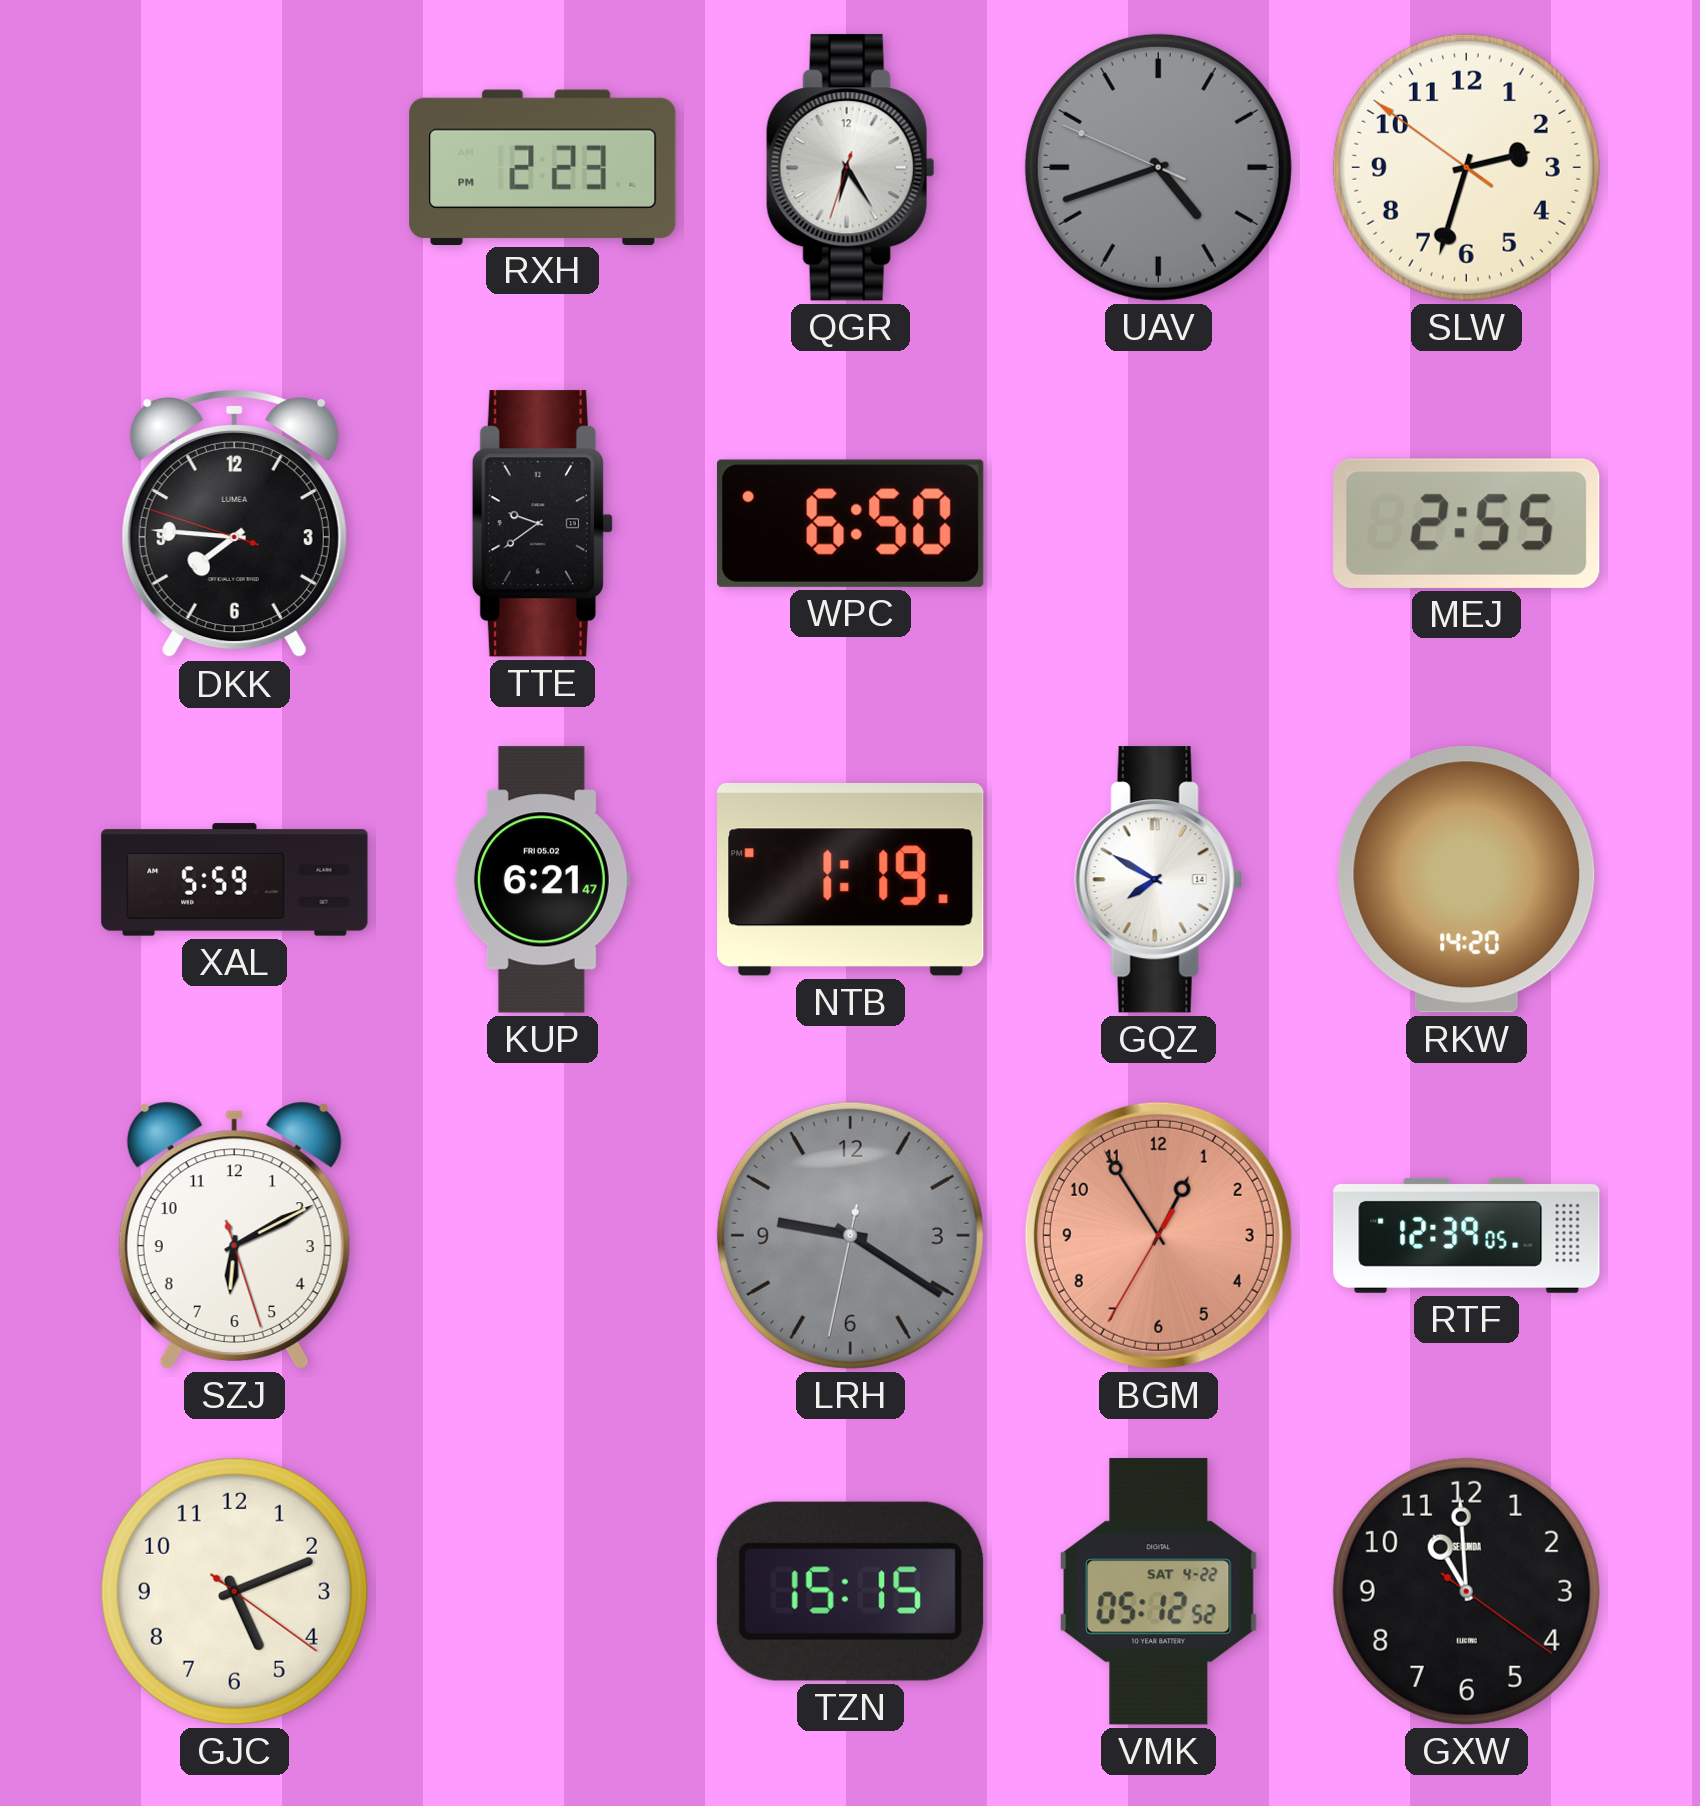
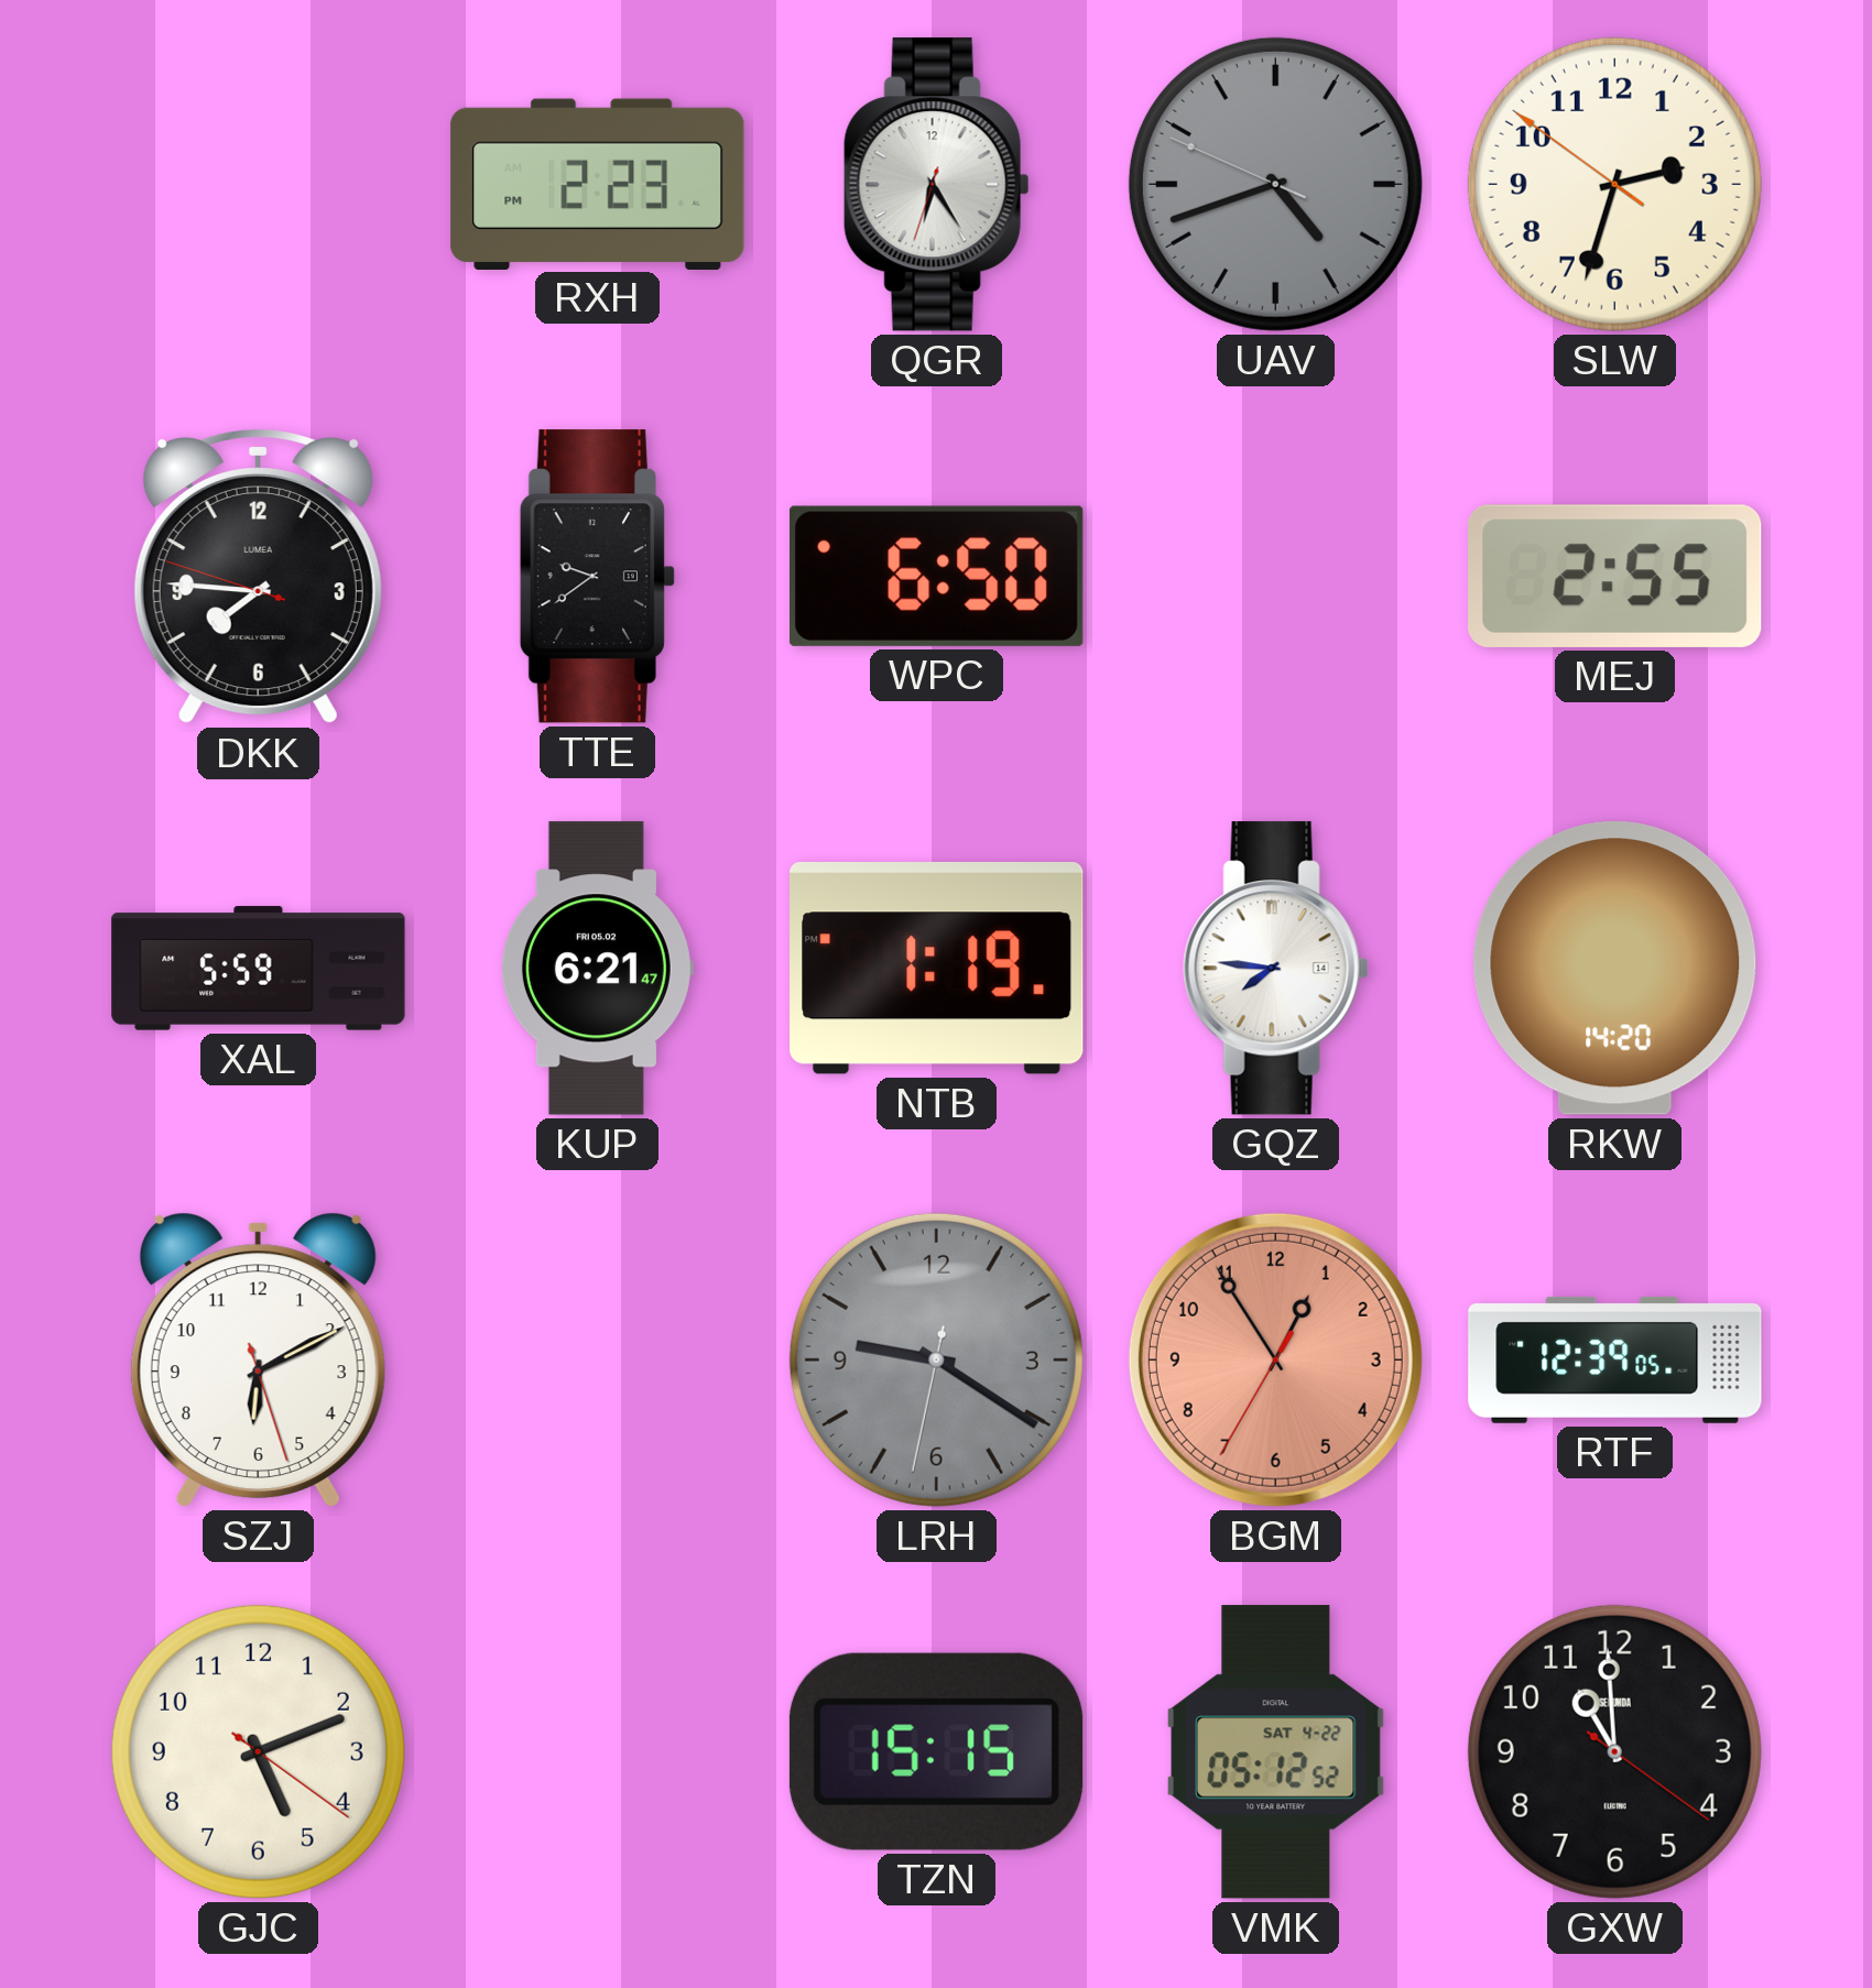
GQZ: 7:50 -> 7:46
